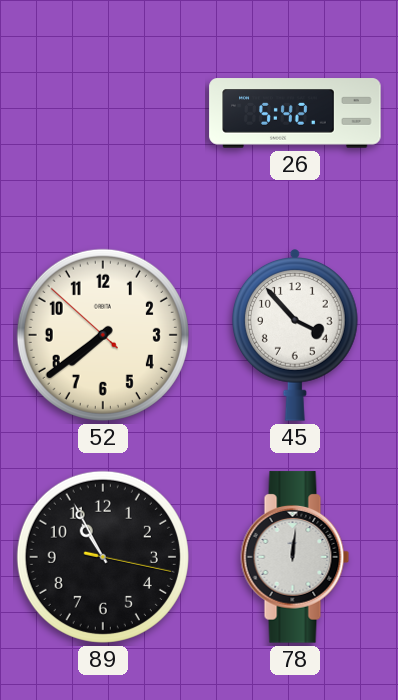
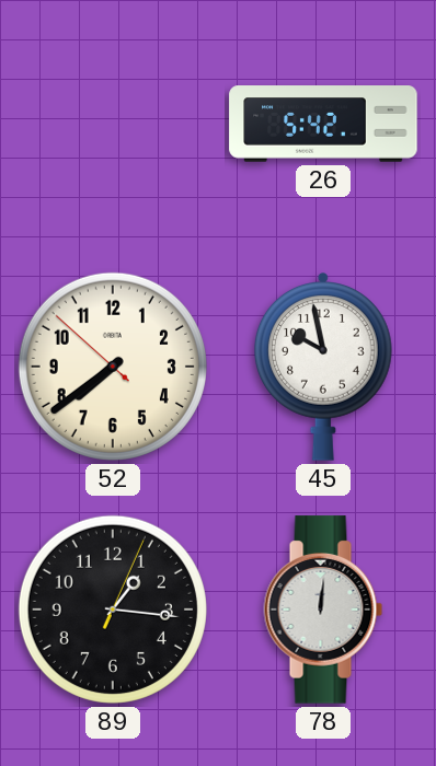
45: 3:53 -> 9:58
89: 10:55 -> 1:16
